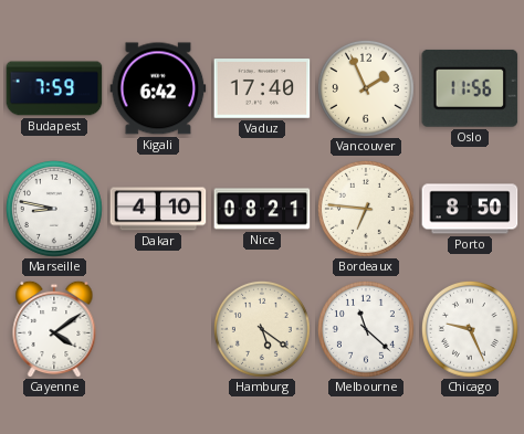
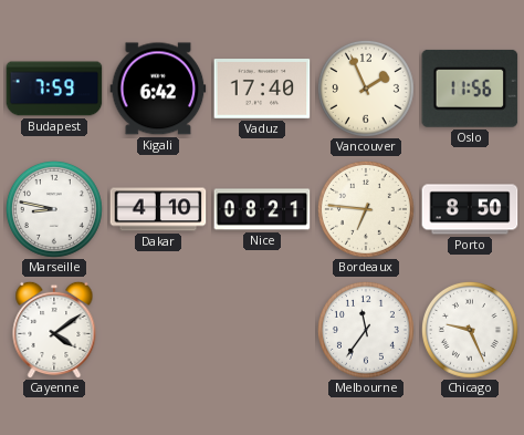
Hamburg: 5:21 -> none
Melbourne: 11:22 -> 11:36
